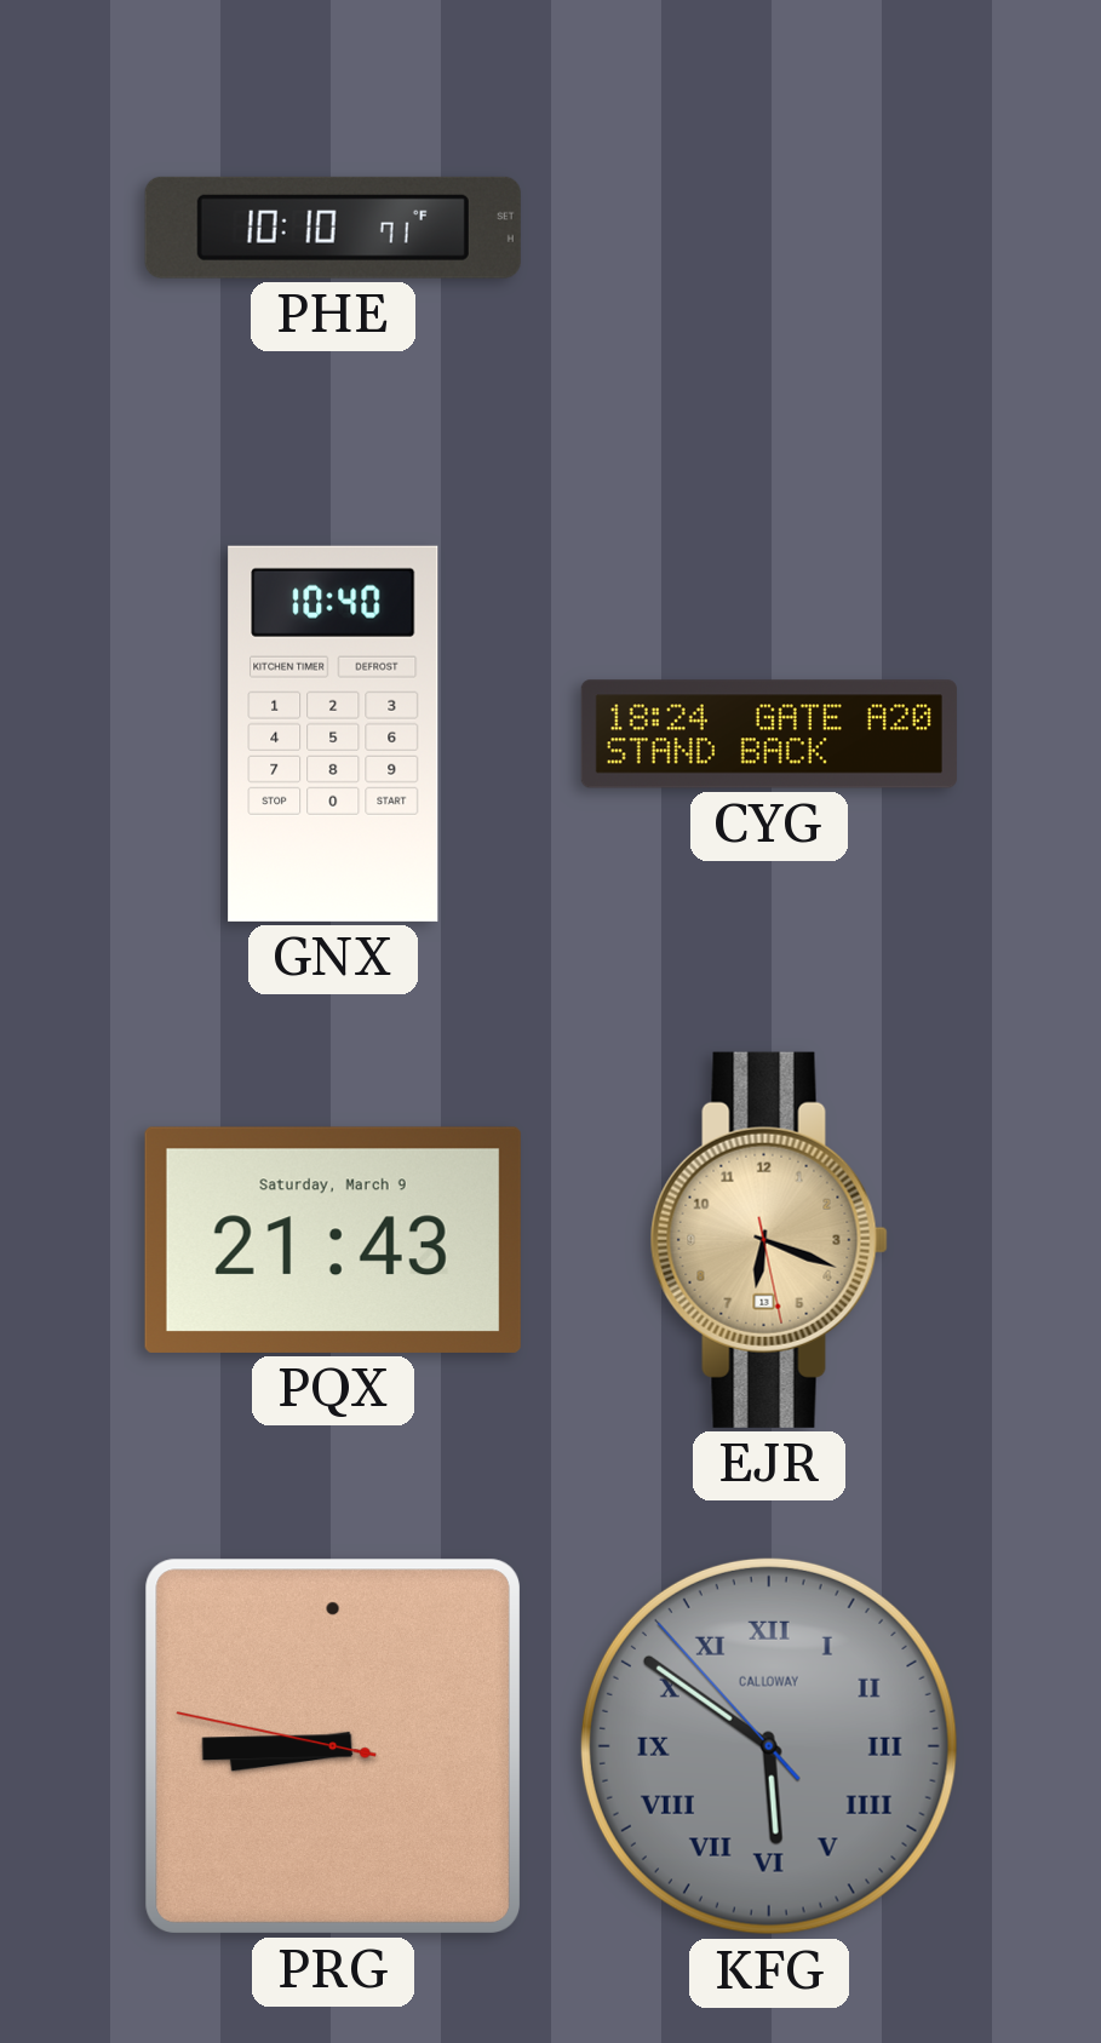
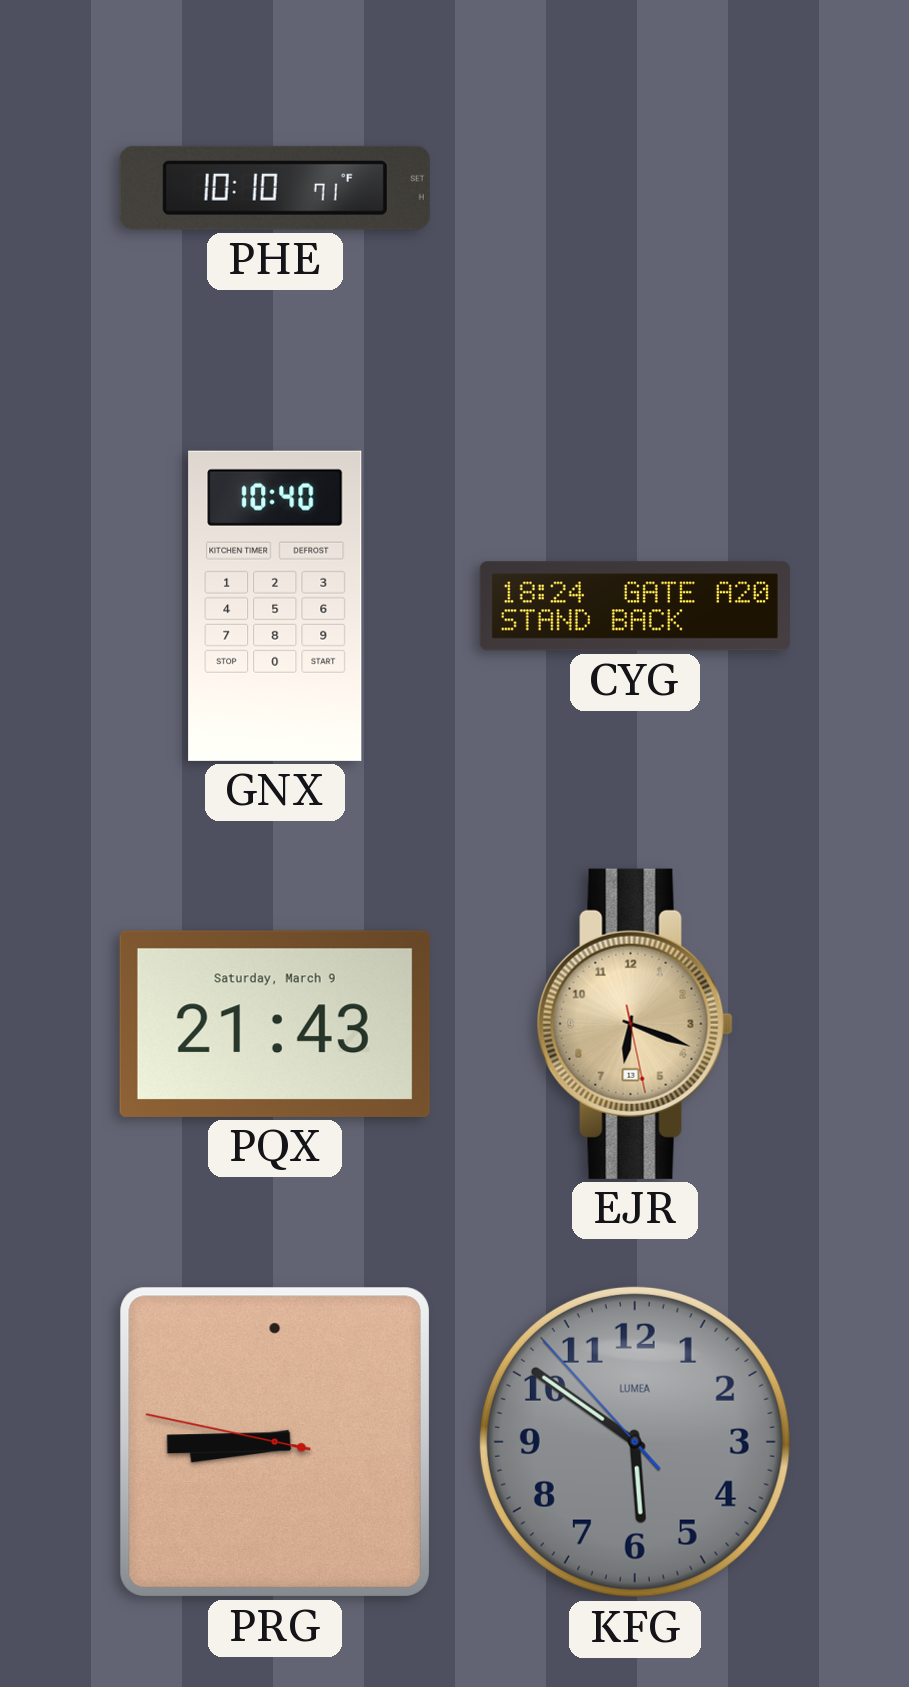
KFG numerals: Roman -> Arabic
KFG brand: CALLOWAY -> LUMEA
